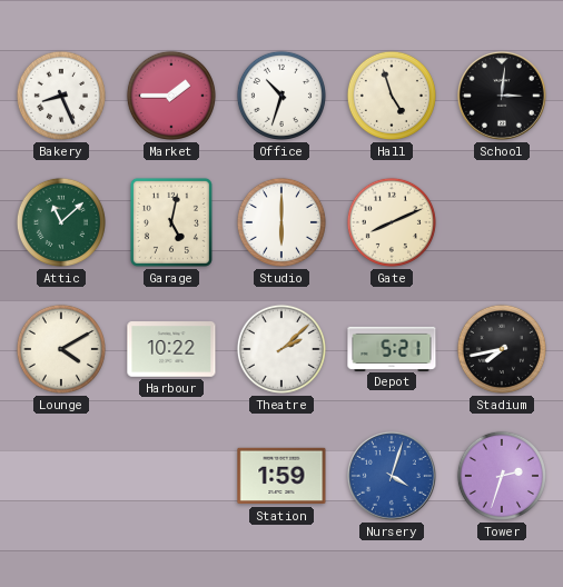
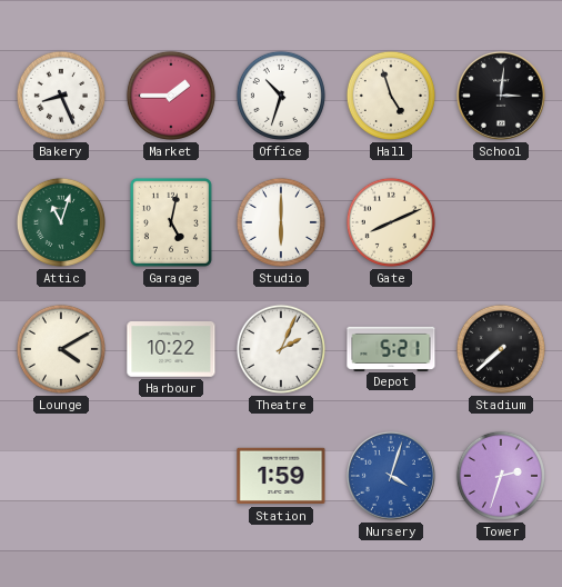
Attic: 11:08 -> 11:03
Theatre: 2:08 -> 2:04
Stadium: 7:43 -> 7:38
